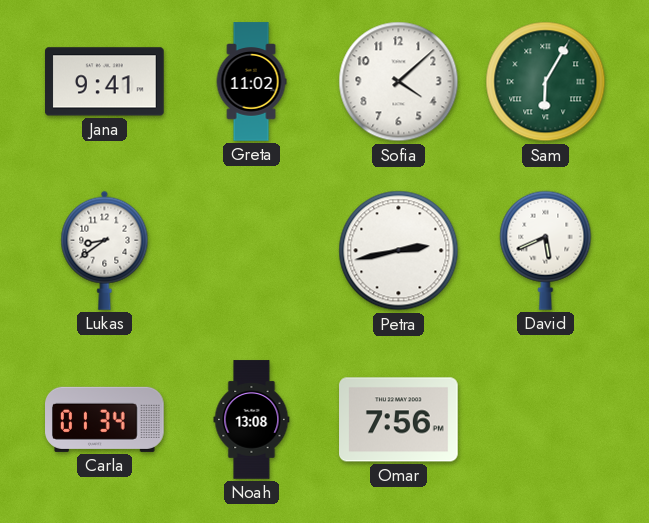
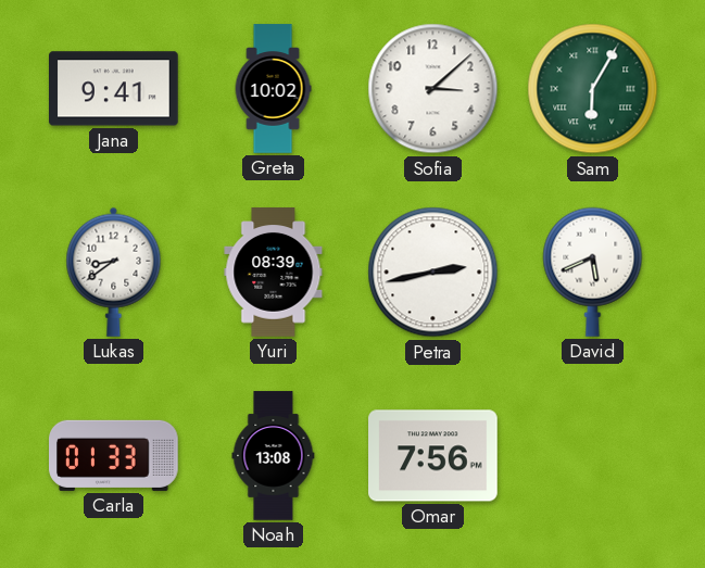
Greta: 11:02 -> 10:02
Sofia: 4:08 -> 3:08
Yuri: none -> 08:39
Carla: 01:34 -> 01:33
